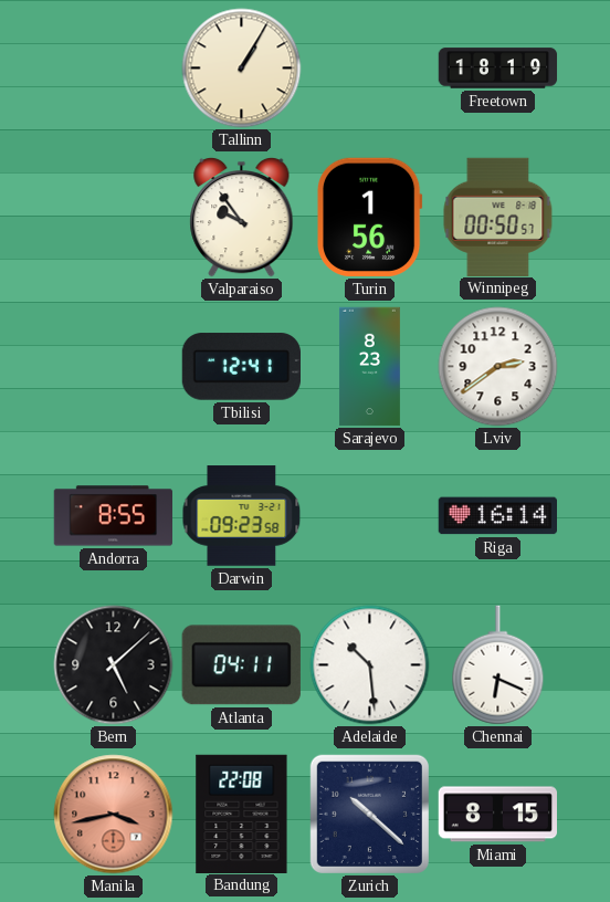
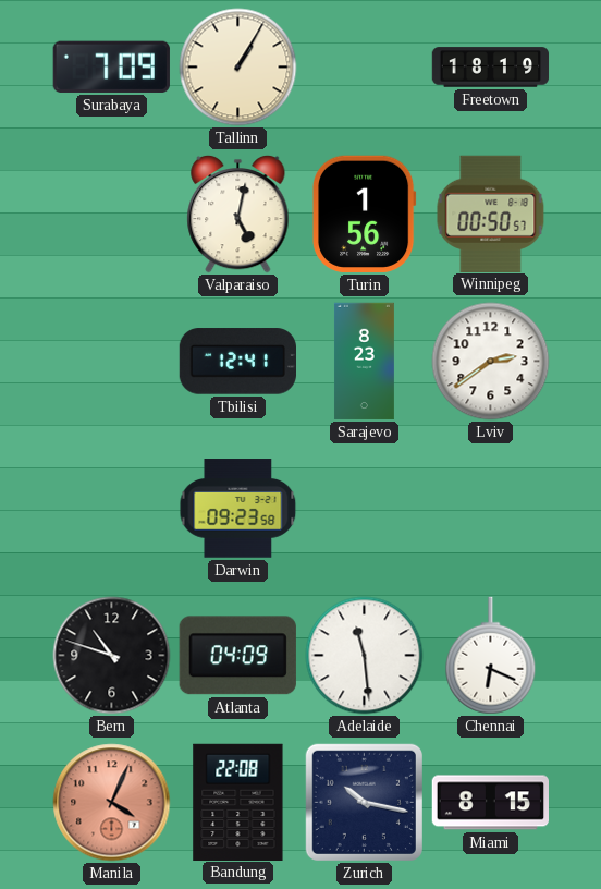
Surabaya: none -> 7:09
Valparaiso: 9:54 -> 5:02
Andorra: 8:55 -> none
Riga: 16:14 -> none
Bern: 5:08 -> 10:48
Atlanta: 04:11 -> 04:09
Adelaide: 10:29 -> 11:29
Manila: 3:43 -> 4:04
Zurich: 10:22 -> 10:17
